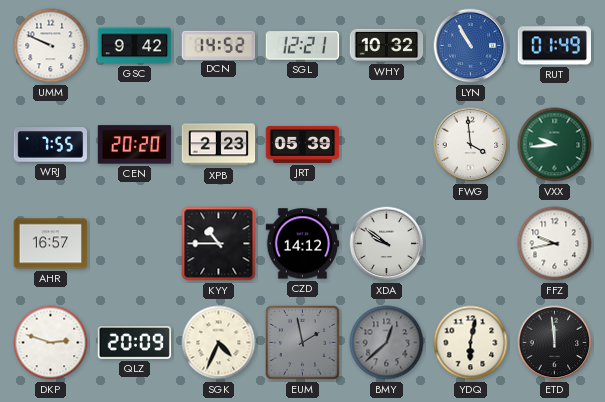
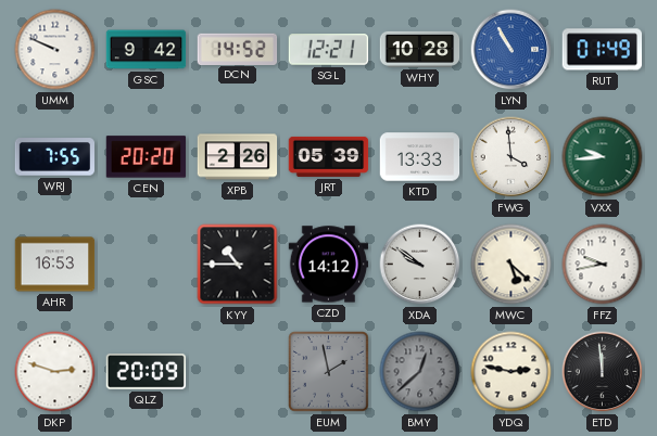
WHY: 10:32 -> 10:28
XPB: 2:23 -> 2:26
KTD: none -> 13:33
AHR: 16:57 -> 16:53
MWC: none -> 5:22
SGK: 4:34 -> none
YDQ: 6:02 -> 2:47
